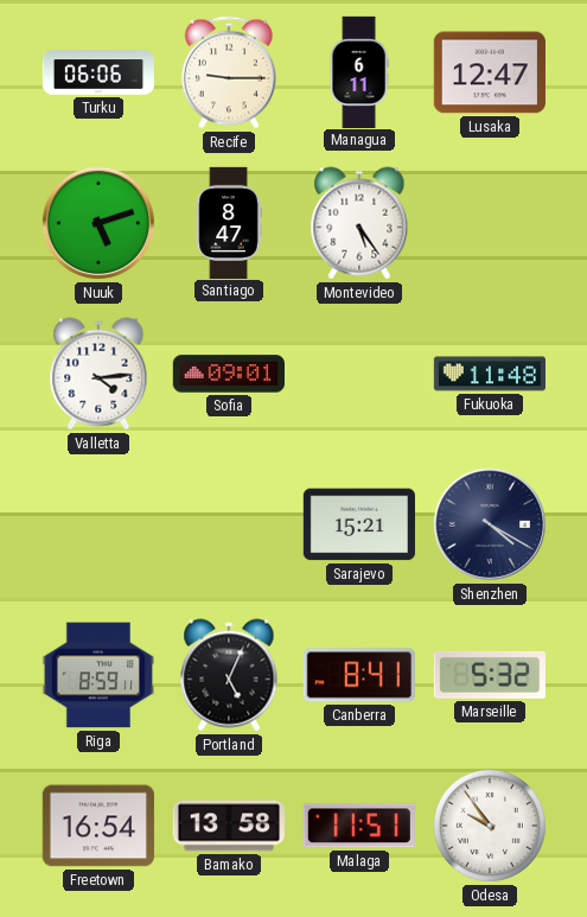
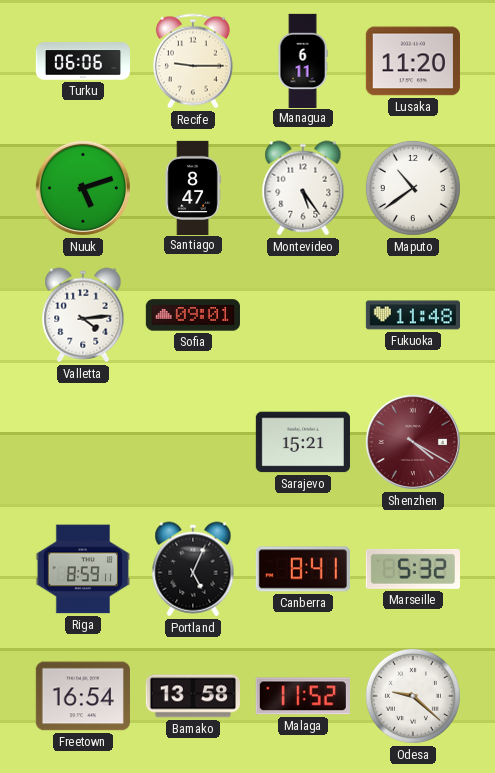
Lusaka: 12:47 -> 11:20
Maputo: none -> 10:39
Shenzhen dial: navy -> burgundy
Malaga: 11:51 -> 11:52
Odesa: 9:54 -> 9:22
